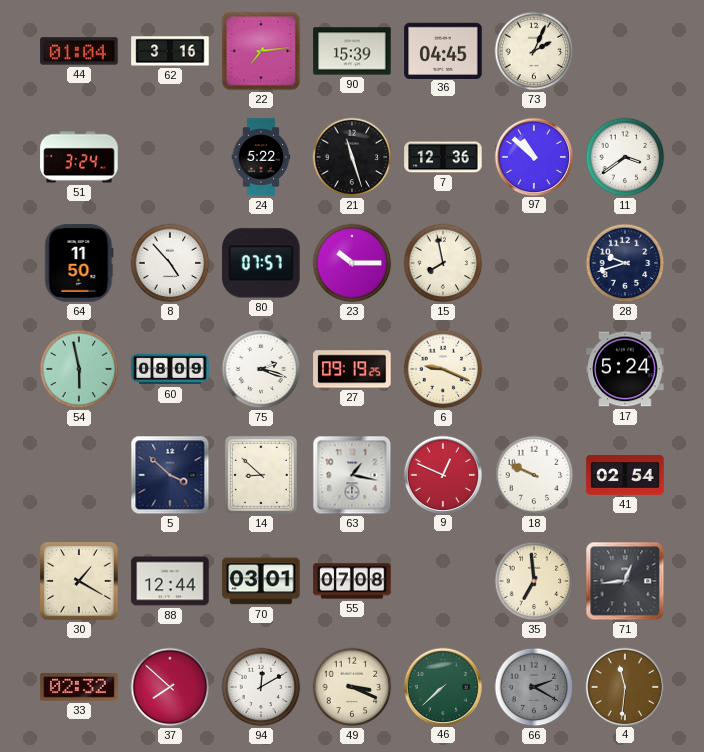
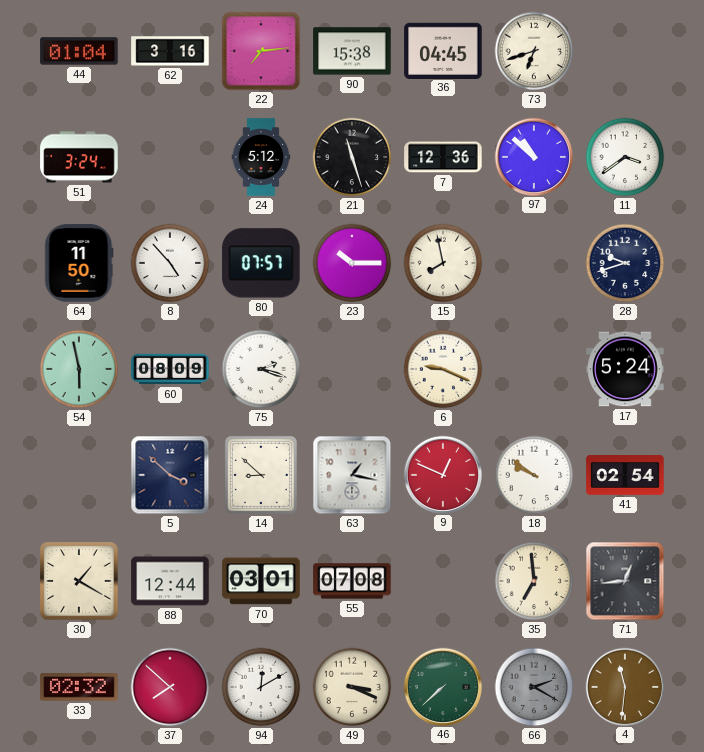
90: 15:39 -> 15:38
73: 2:04 -> 6:42
24: 5:22 -> 5:12
27: 09:19 -> none
18: 9:49 -> 9:51
